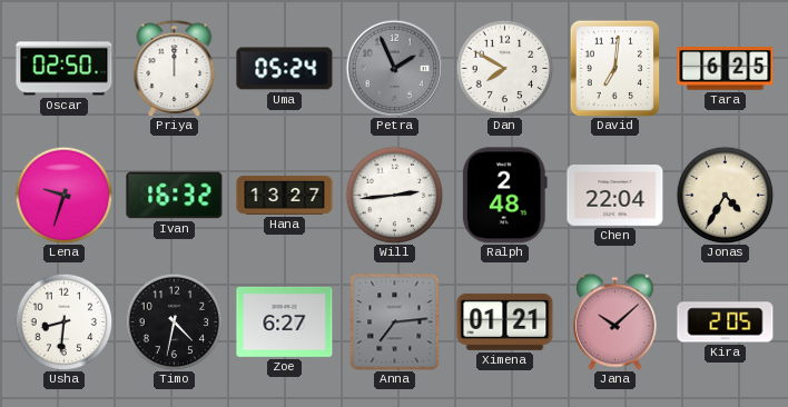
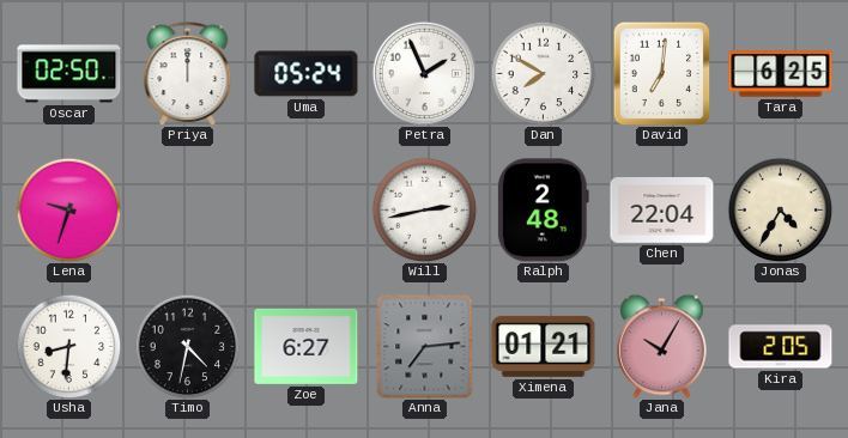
Petra dial: grey -> white
Ivan: 16:32 -> none
Hana: 13:27 -> none
Will: 2:44 -> 2:43
Jana: 10:08 -> 10:05
